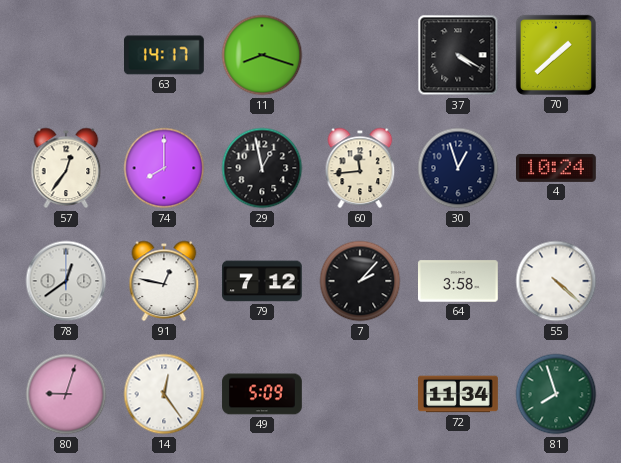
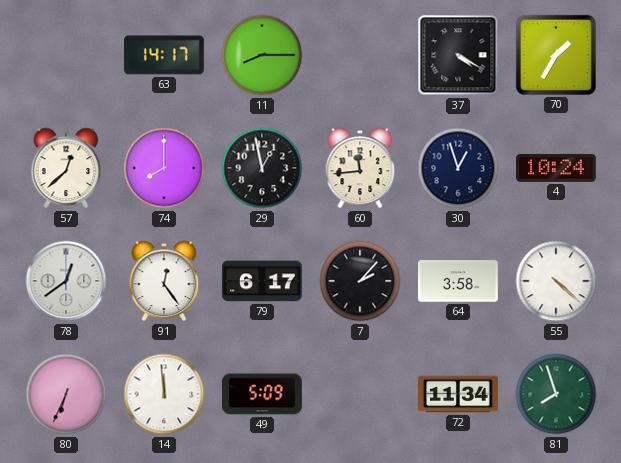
11: 8:18 -> 8:15
70: 1:38 -> 1:35
57: 12:36 -> 12:38
91: 12:47 -> 12:24
79: 7:12 -> 6:17
80: 9:03 -> 6:34
14: 12:24 -> 11:59
